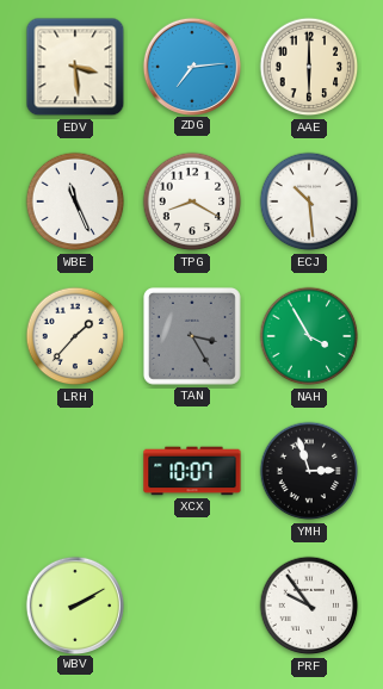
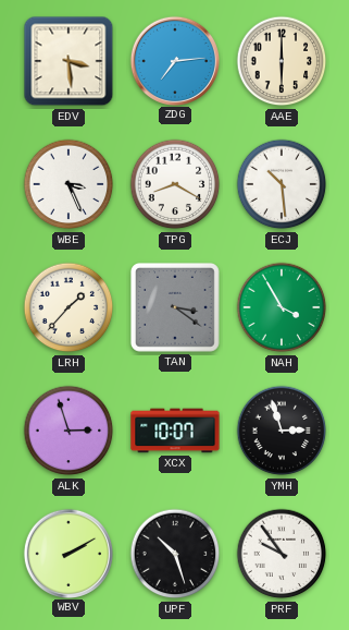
WBE: 11:26 -> 3:26
TAN: 3:25 -> 3:21
ALK: none -> 2:57
UPF: none -> 10:27
